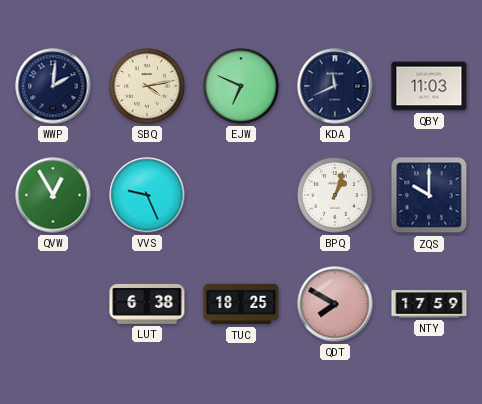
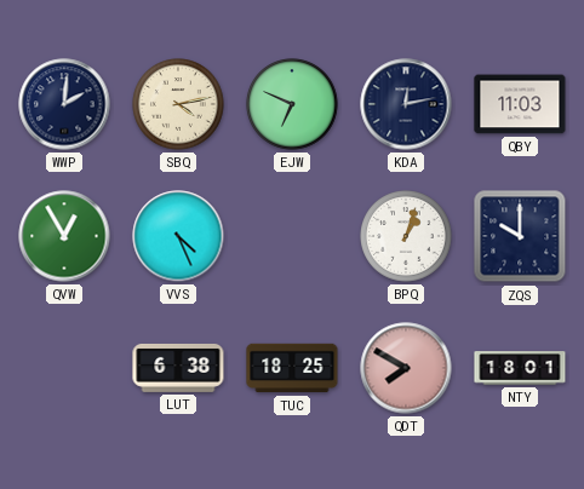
KDA: 11:41 -> 12:13
VVS: 9:26 -> 4:26
NTY: 17:59 -> 18:01
